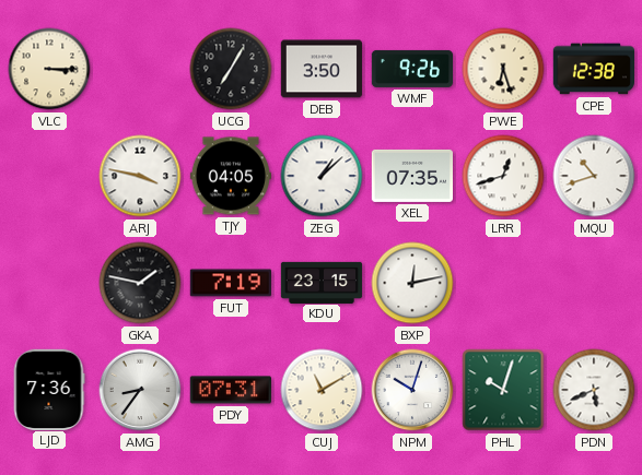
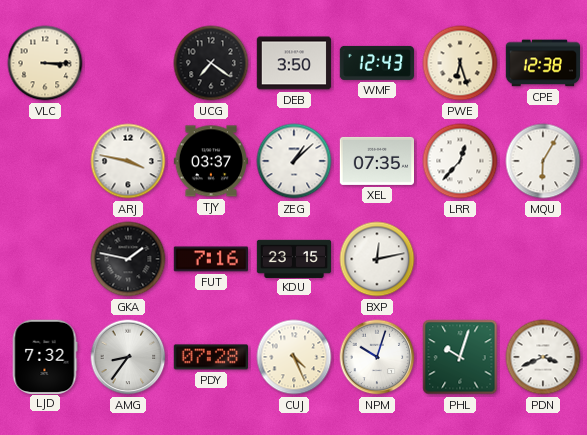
UCG: 7:05 -> 7:21
WMF: 9:26 -> 12:43
TJY: 04:05 -> 03:37
LRR: 12:42 -> 12:37
MQU: 10:42 -> 6:05
FUT: 7:19 -> 7:16
LJD: 7:36 -> 7:32
PDY: 07:31 -> 07:28
CUJ: 11:10 -> 4:26
PDN: 5:41 -> 3:41
